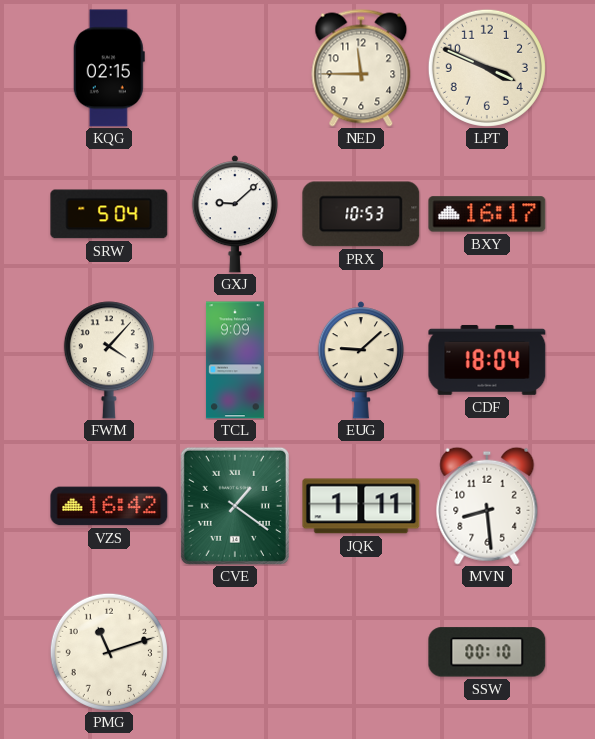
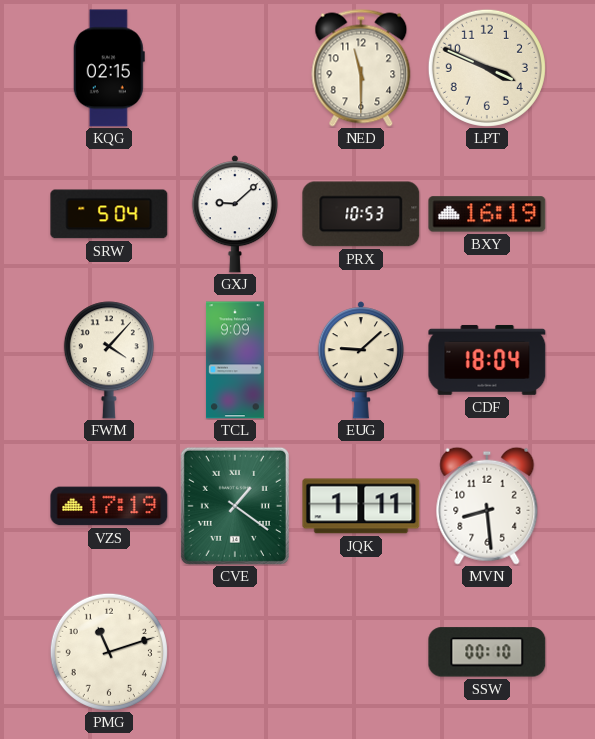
NED: 11:45 -> 11:30
BXY: 16:17 -> 16:19
VZS: 16:42 -> 17:19
